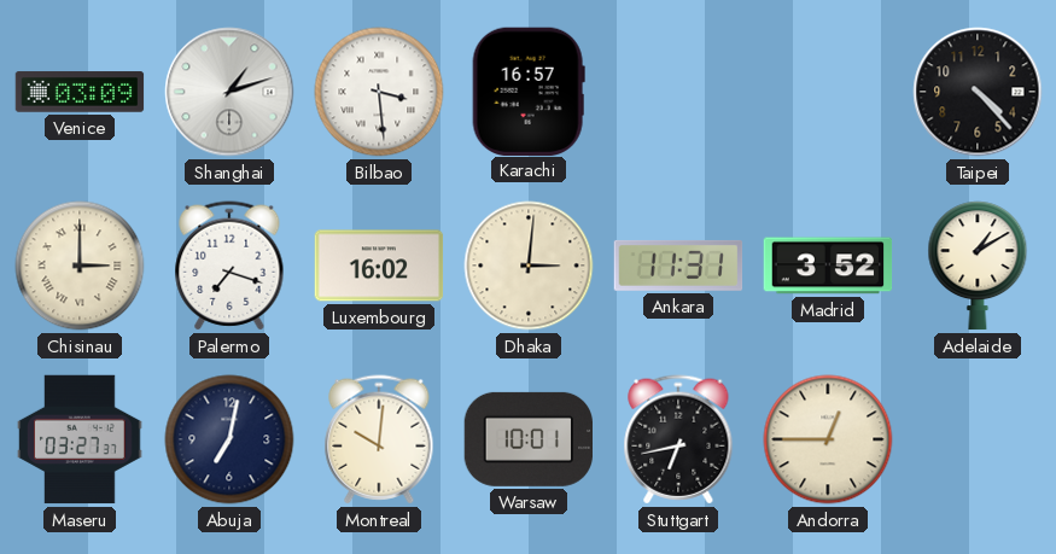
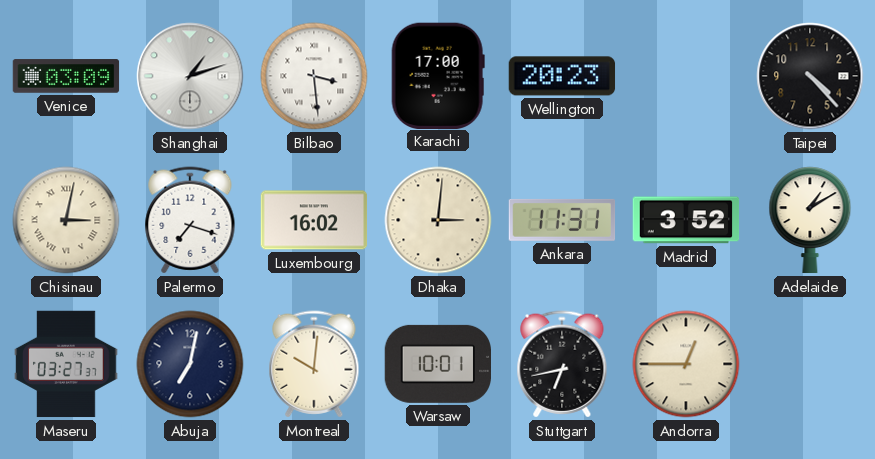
Karachi: 16:57 -> 17:00
Wellington: none -> 20:23
Chisinau: 3:00 -> 3:02
